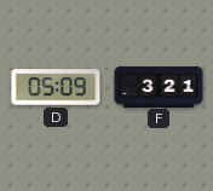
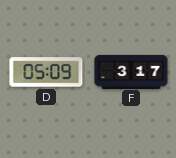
F: 3:21 -> 3:17
